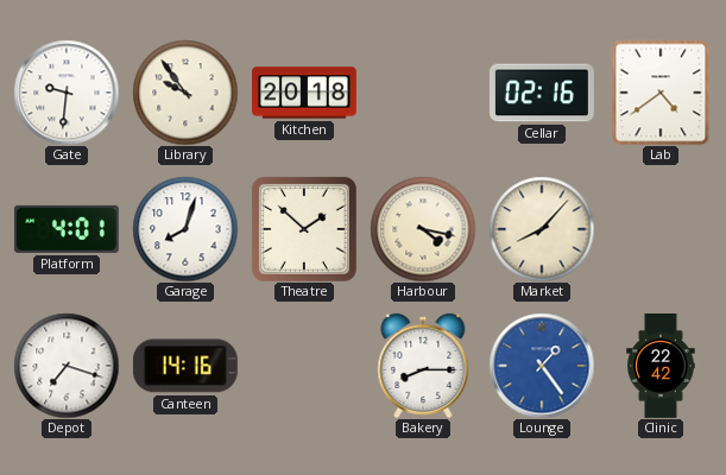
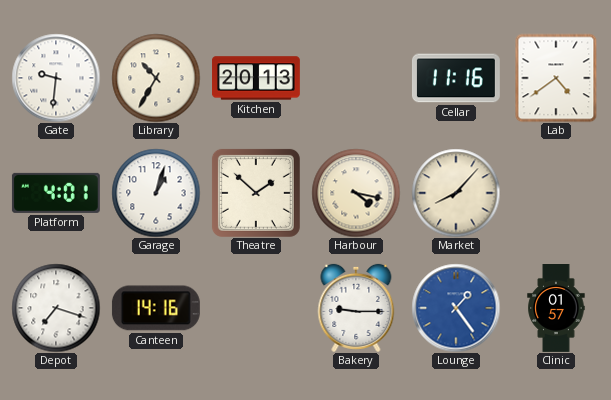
Library: 9:54 -> 10:35
Kitchen: 20:18 -> 20:13
Cellar: 02:16 -> 11:16
Garage: 8:03 -> 1:03
Bakery: 8:15 -> 9:15
Clinic: 22:42 -> 01:57
